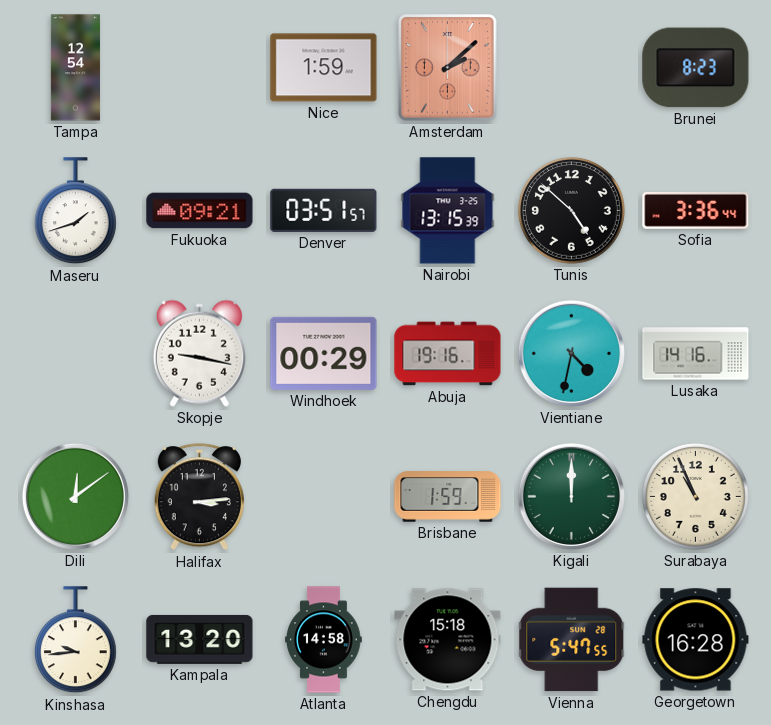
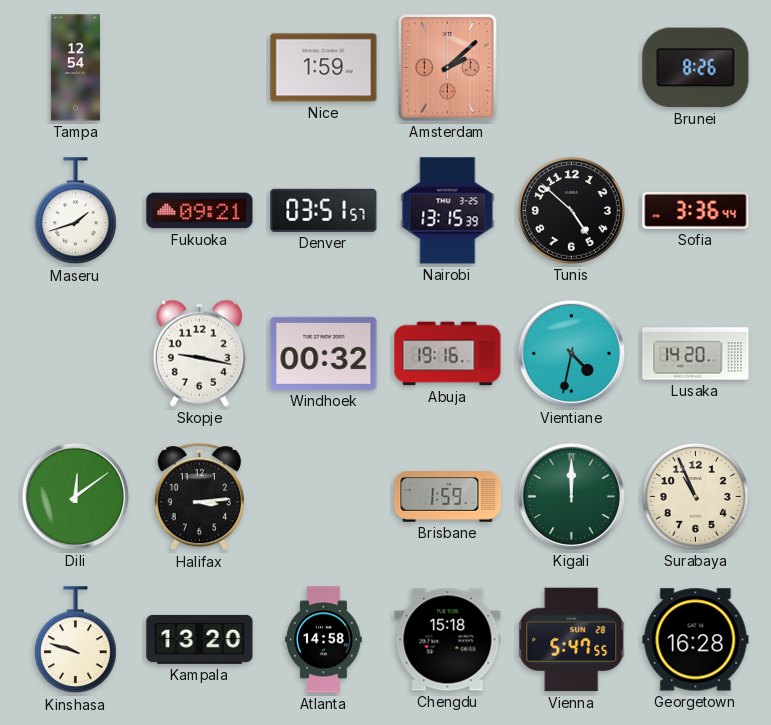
Brunei: 8:23 -> 8:26
Windhoek: 00:29 -> 00:32
Lusaka: 14:16 -> 14:20
Kinshasa: 9:44 -> 9:48
